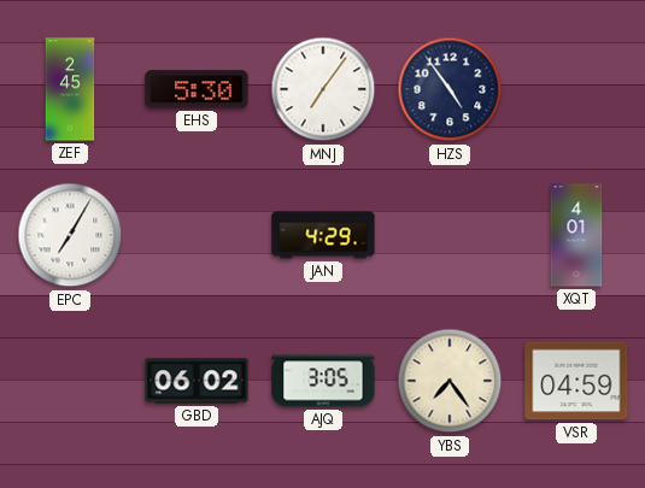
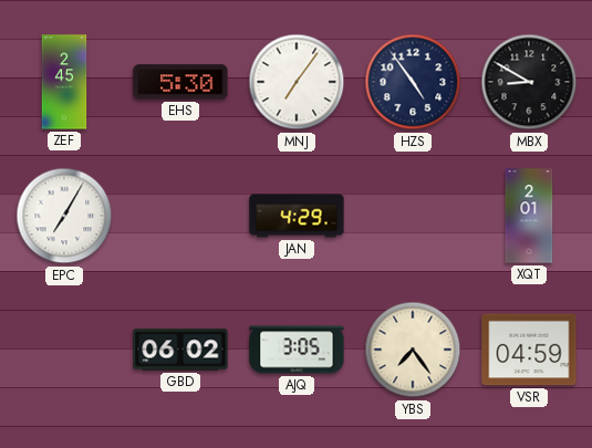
MBX: none -> 8:50
XQT: 4:01 -> 2:01
